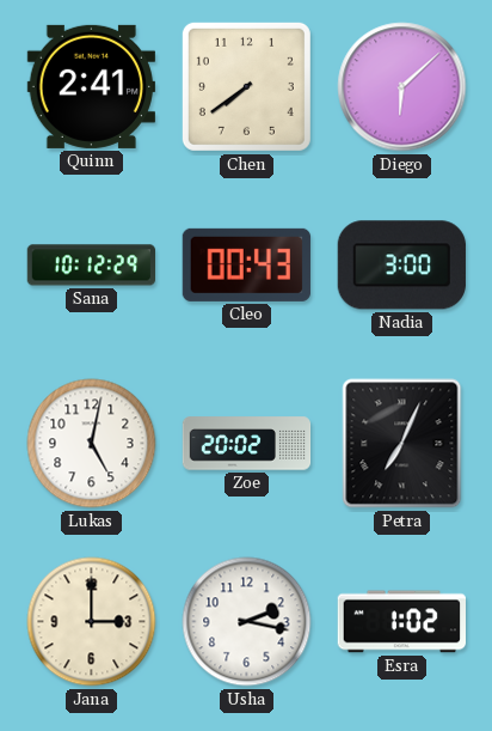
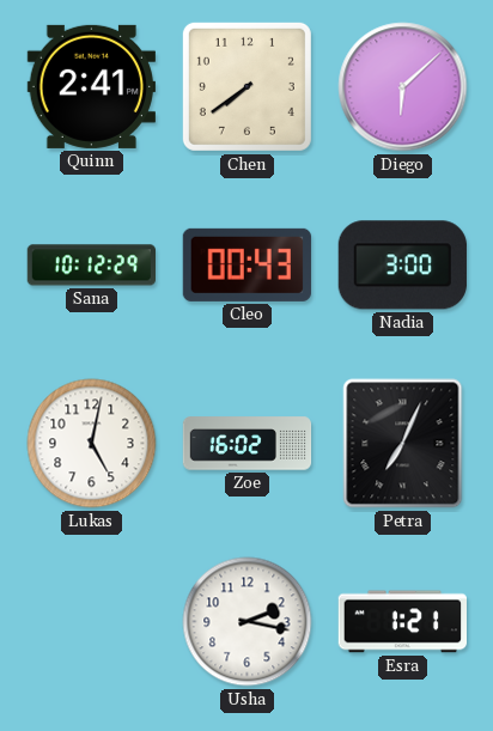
Zoe: 20:02 -> 16:02
Jana: 3:00 -> none
Esra: 1:02 -> 1:21
